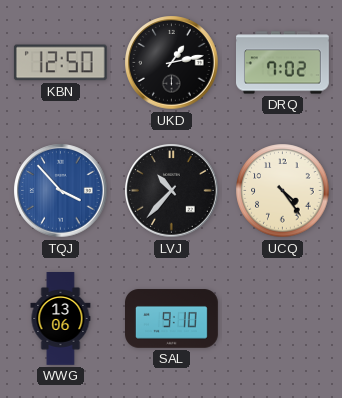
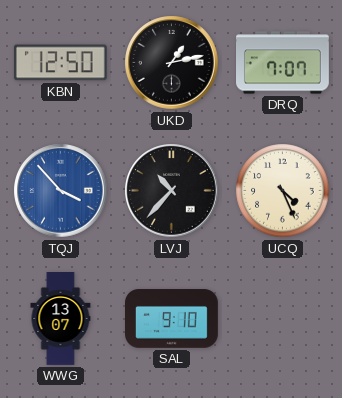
DRQ: 7:02 -> 7:07
UCQ: 4:24 -> 4:26
WWG: 13:06 -> 13:07
